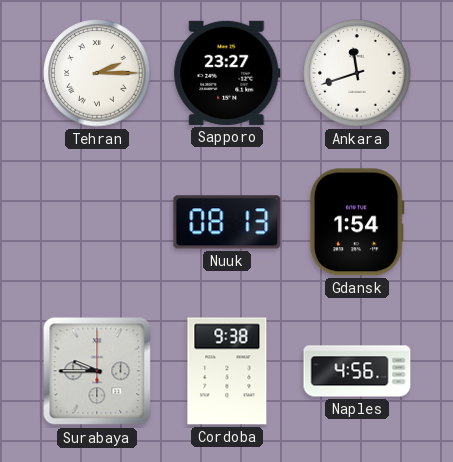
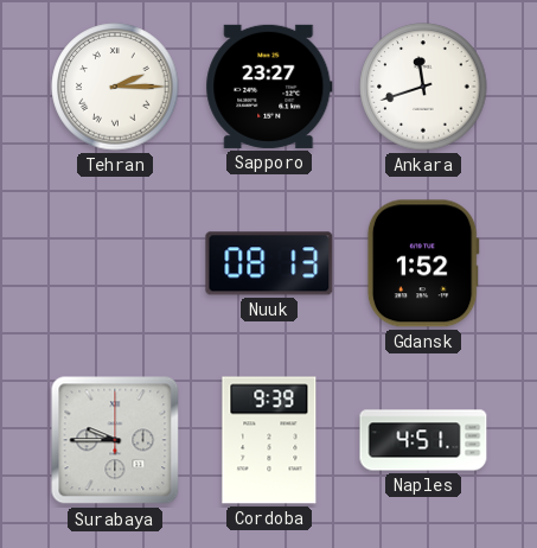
Gdansk: 1:54 -> 1:52
Cordoba: 9:38 -> 9:39
Naples: 4:56 -> 4:51
